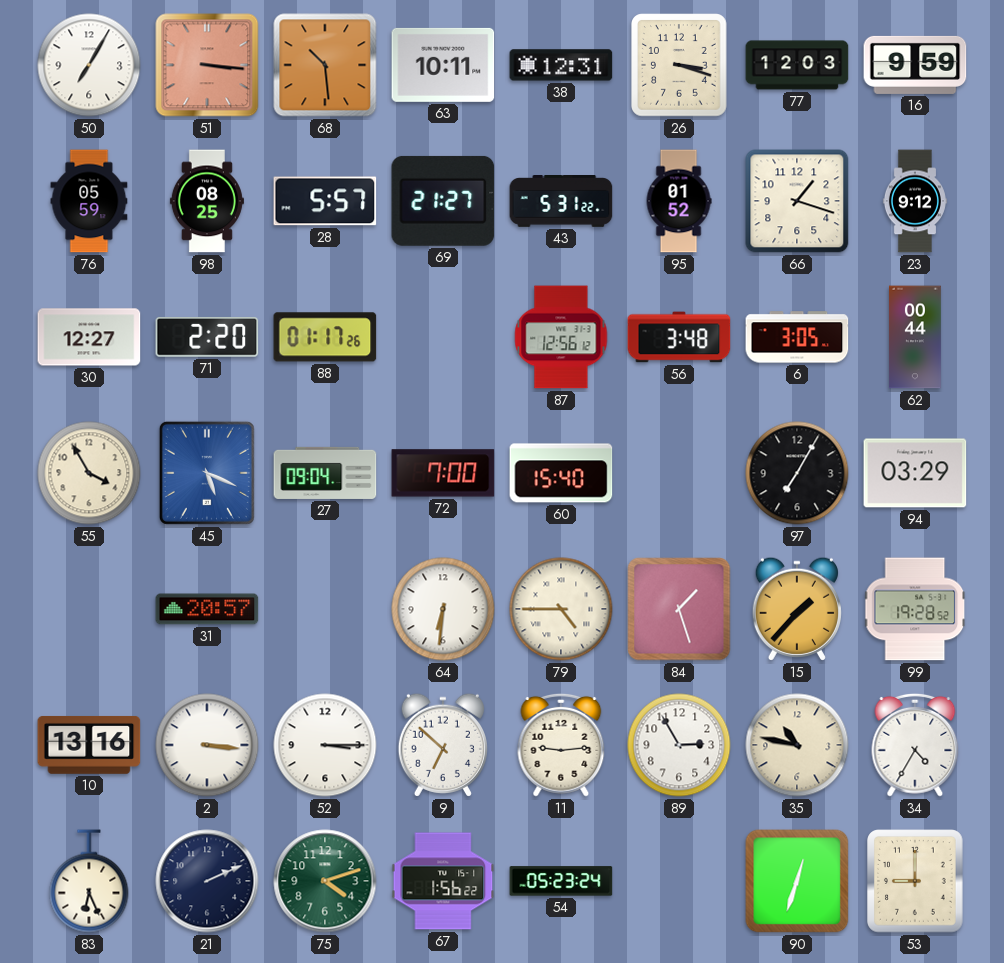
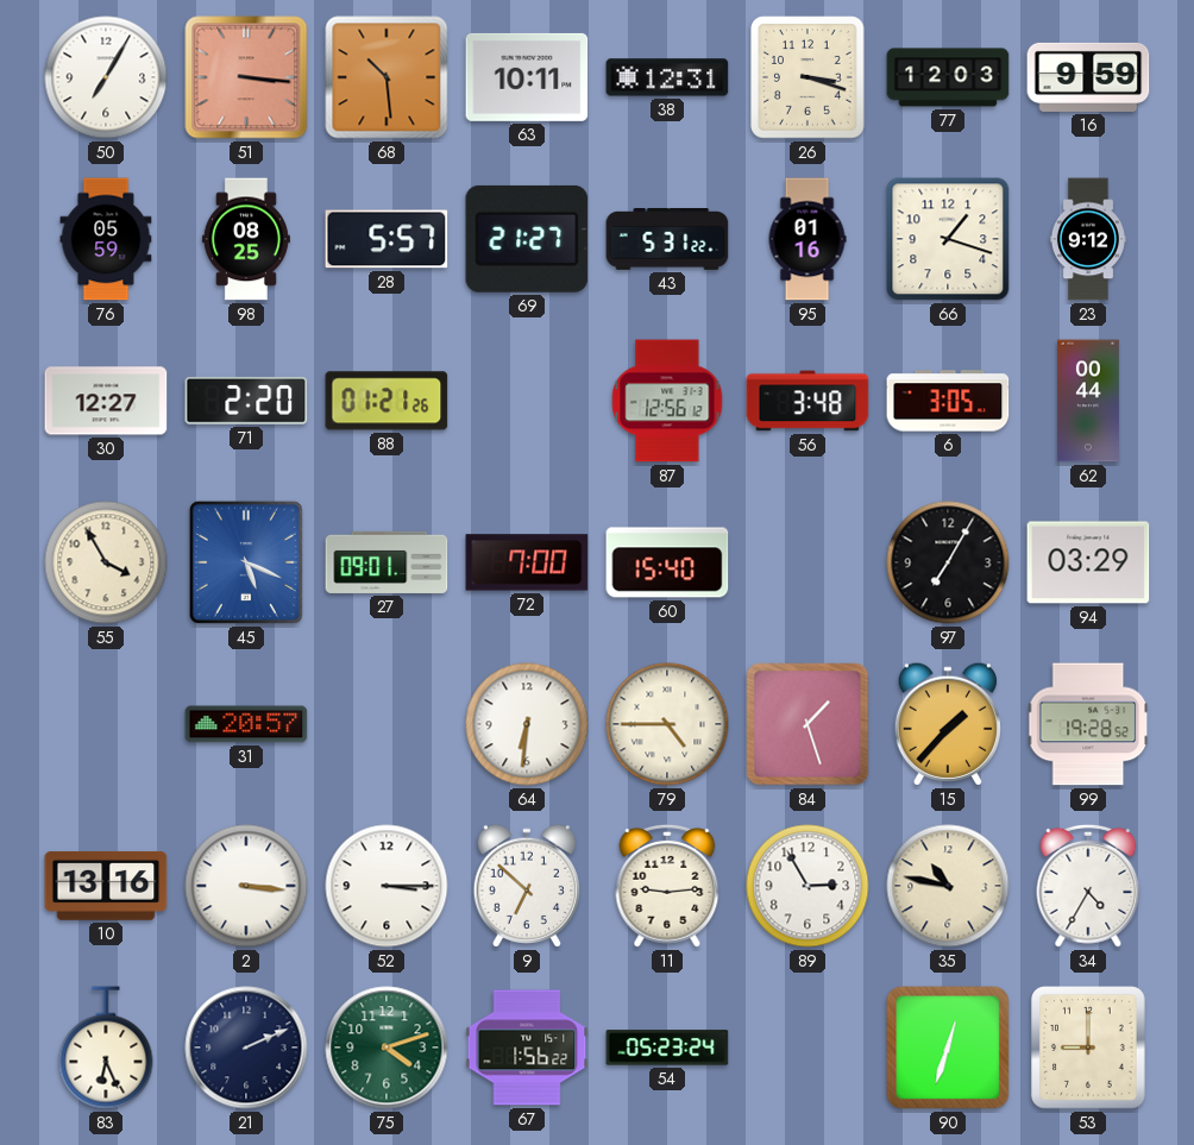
95: 01:52 -> 01:16
88: 01:17 -> 01:21
27: 09:04 -> 09:01
